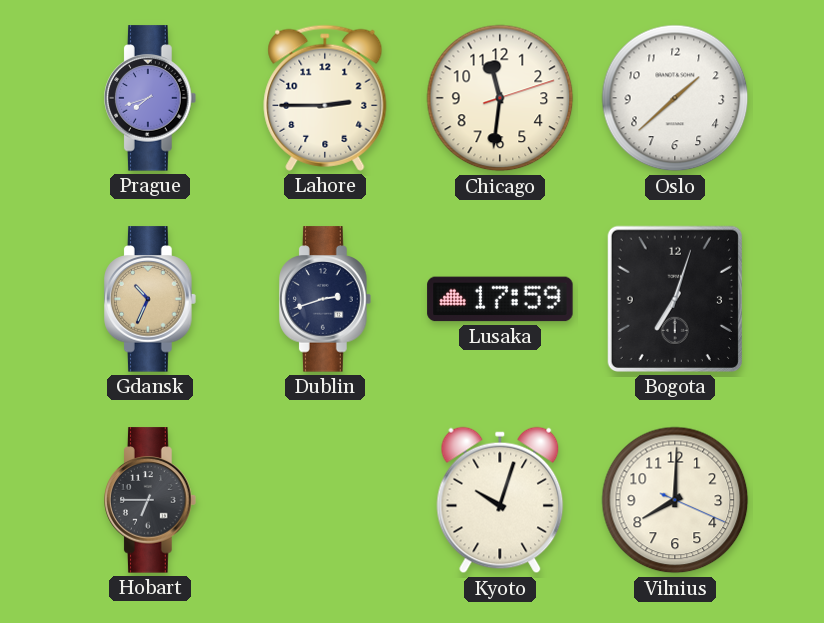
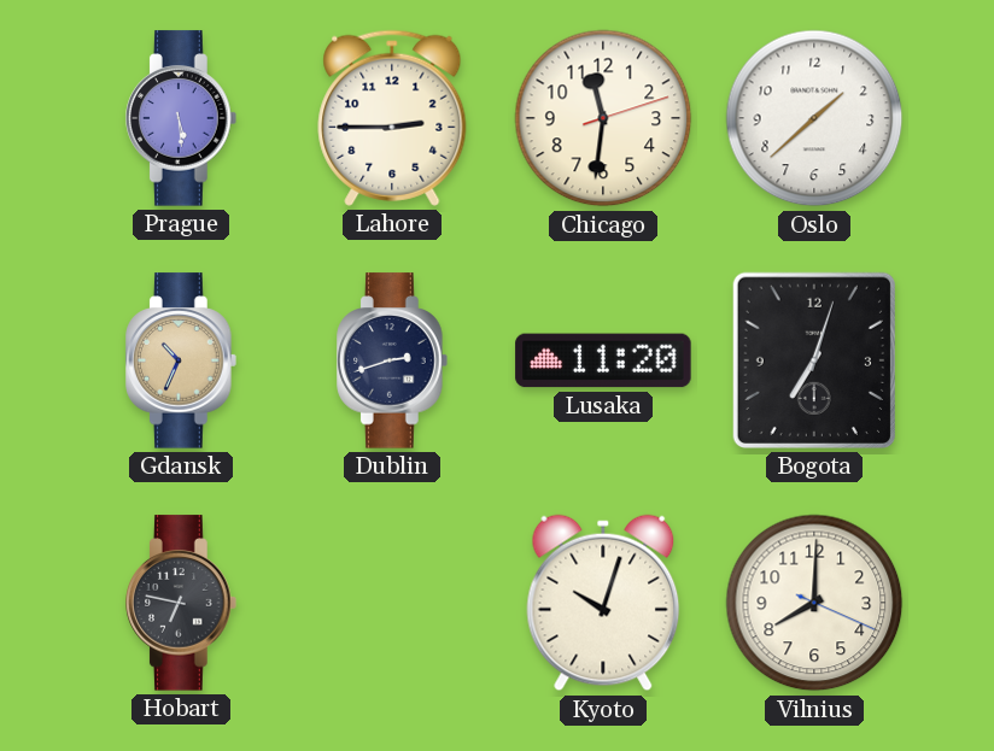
Prague: 7:42 -> 5:29
Lusaka: 17:59 -> 11:20
Hobart: 6:45 -> 6:47
